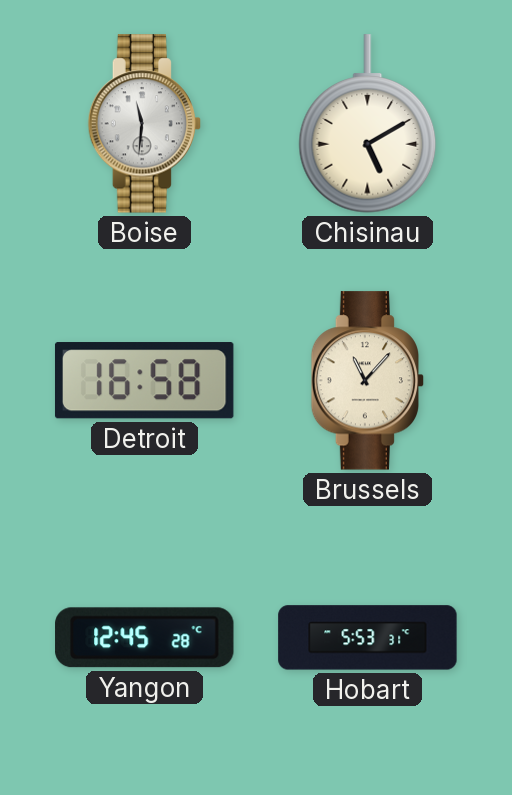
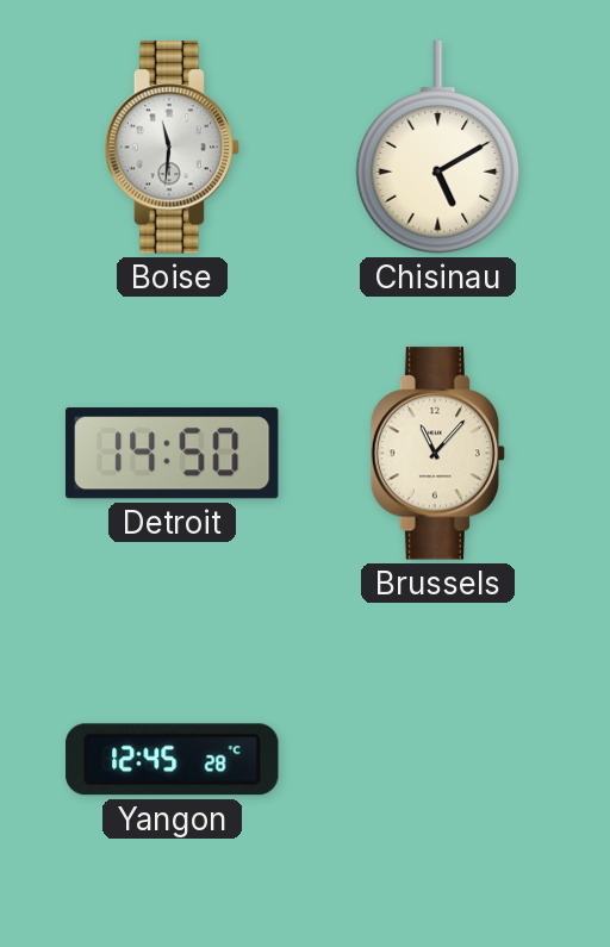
Detroit: 16:58 -> 14:50
Hobart: 5:53 -> none
